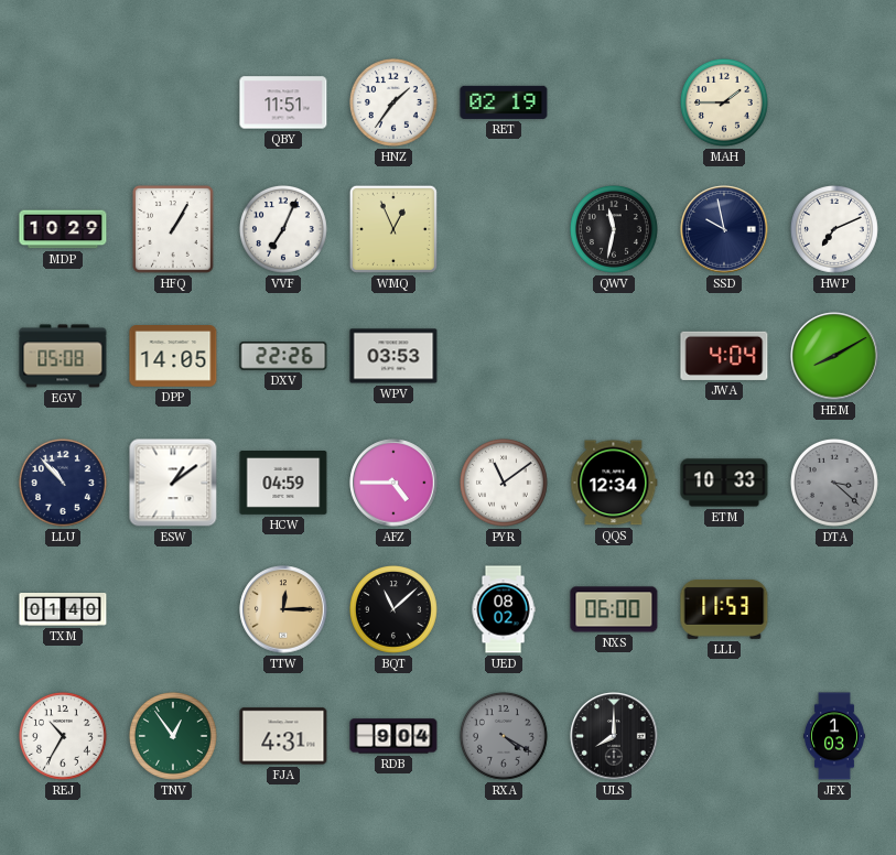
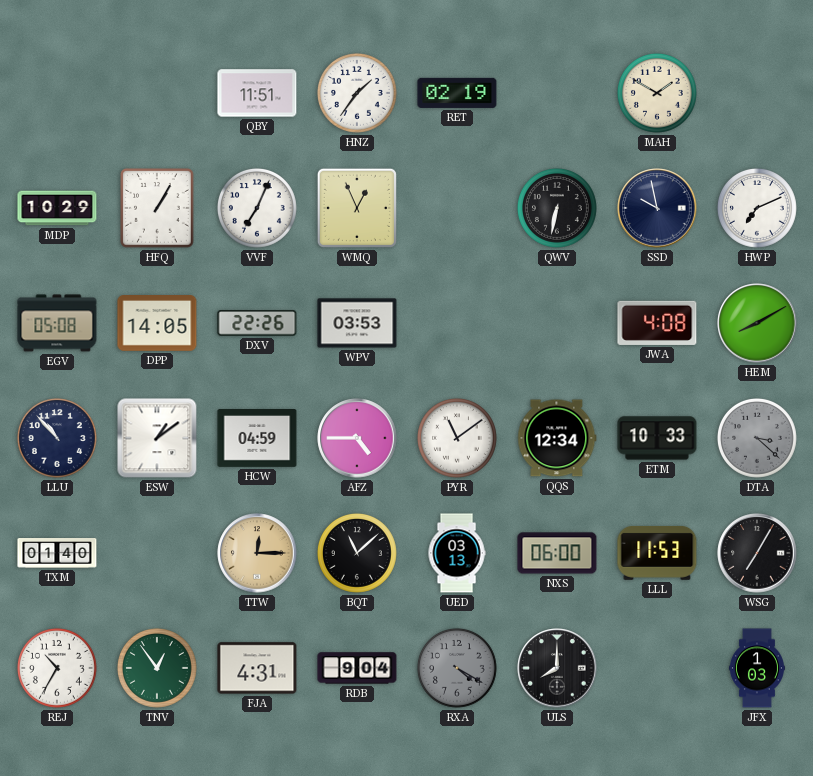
MAH: 1:45 -> 1:50
QWV: 11:32 -> 6:32
JWA: 4:04 -> 4:08
UED: 08:02 -> 03:13
WSG: none -> 7:05
